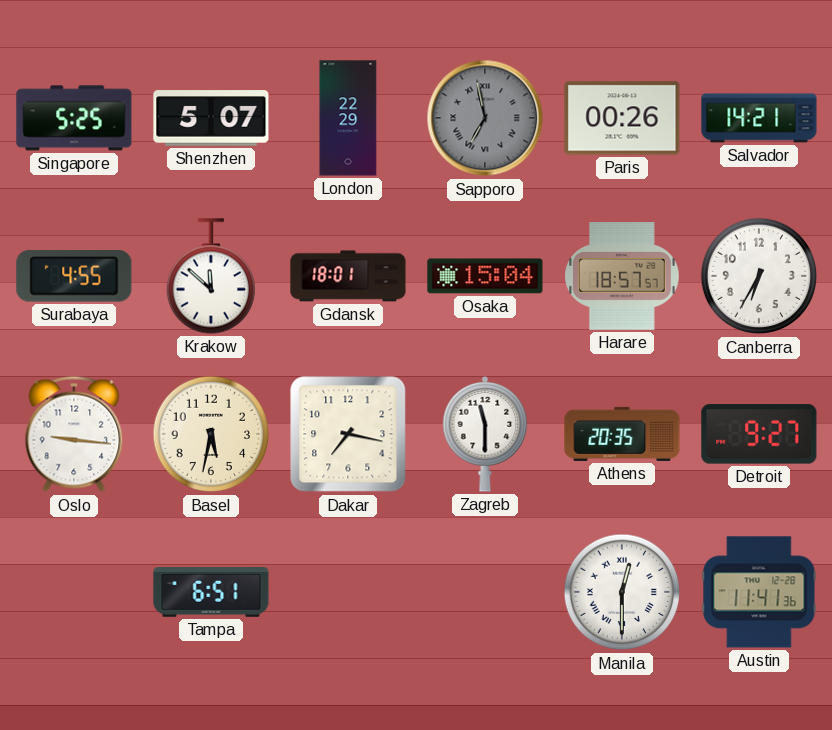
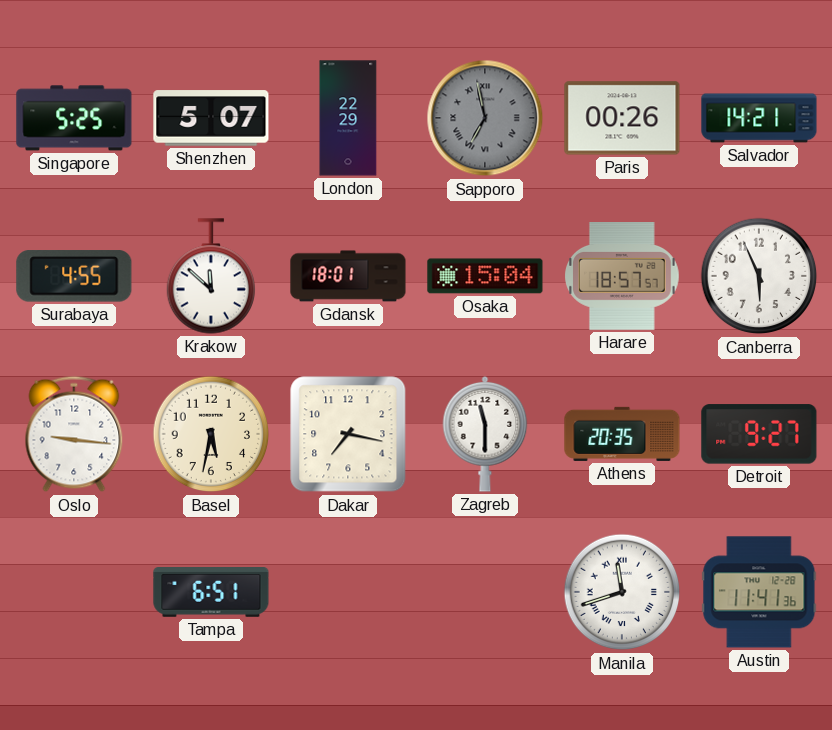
Canberra: 6:35 -> 5:56
Manila: 12:30 -> 11:42
